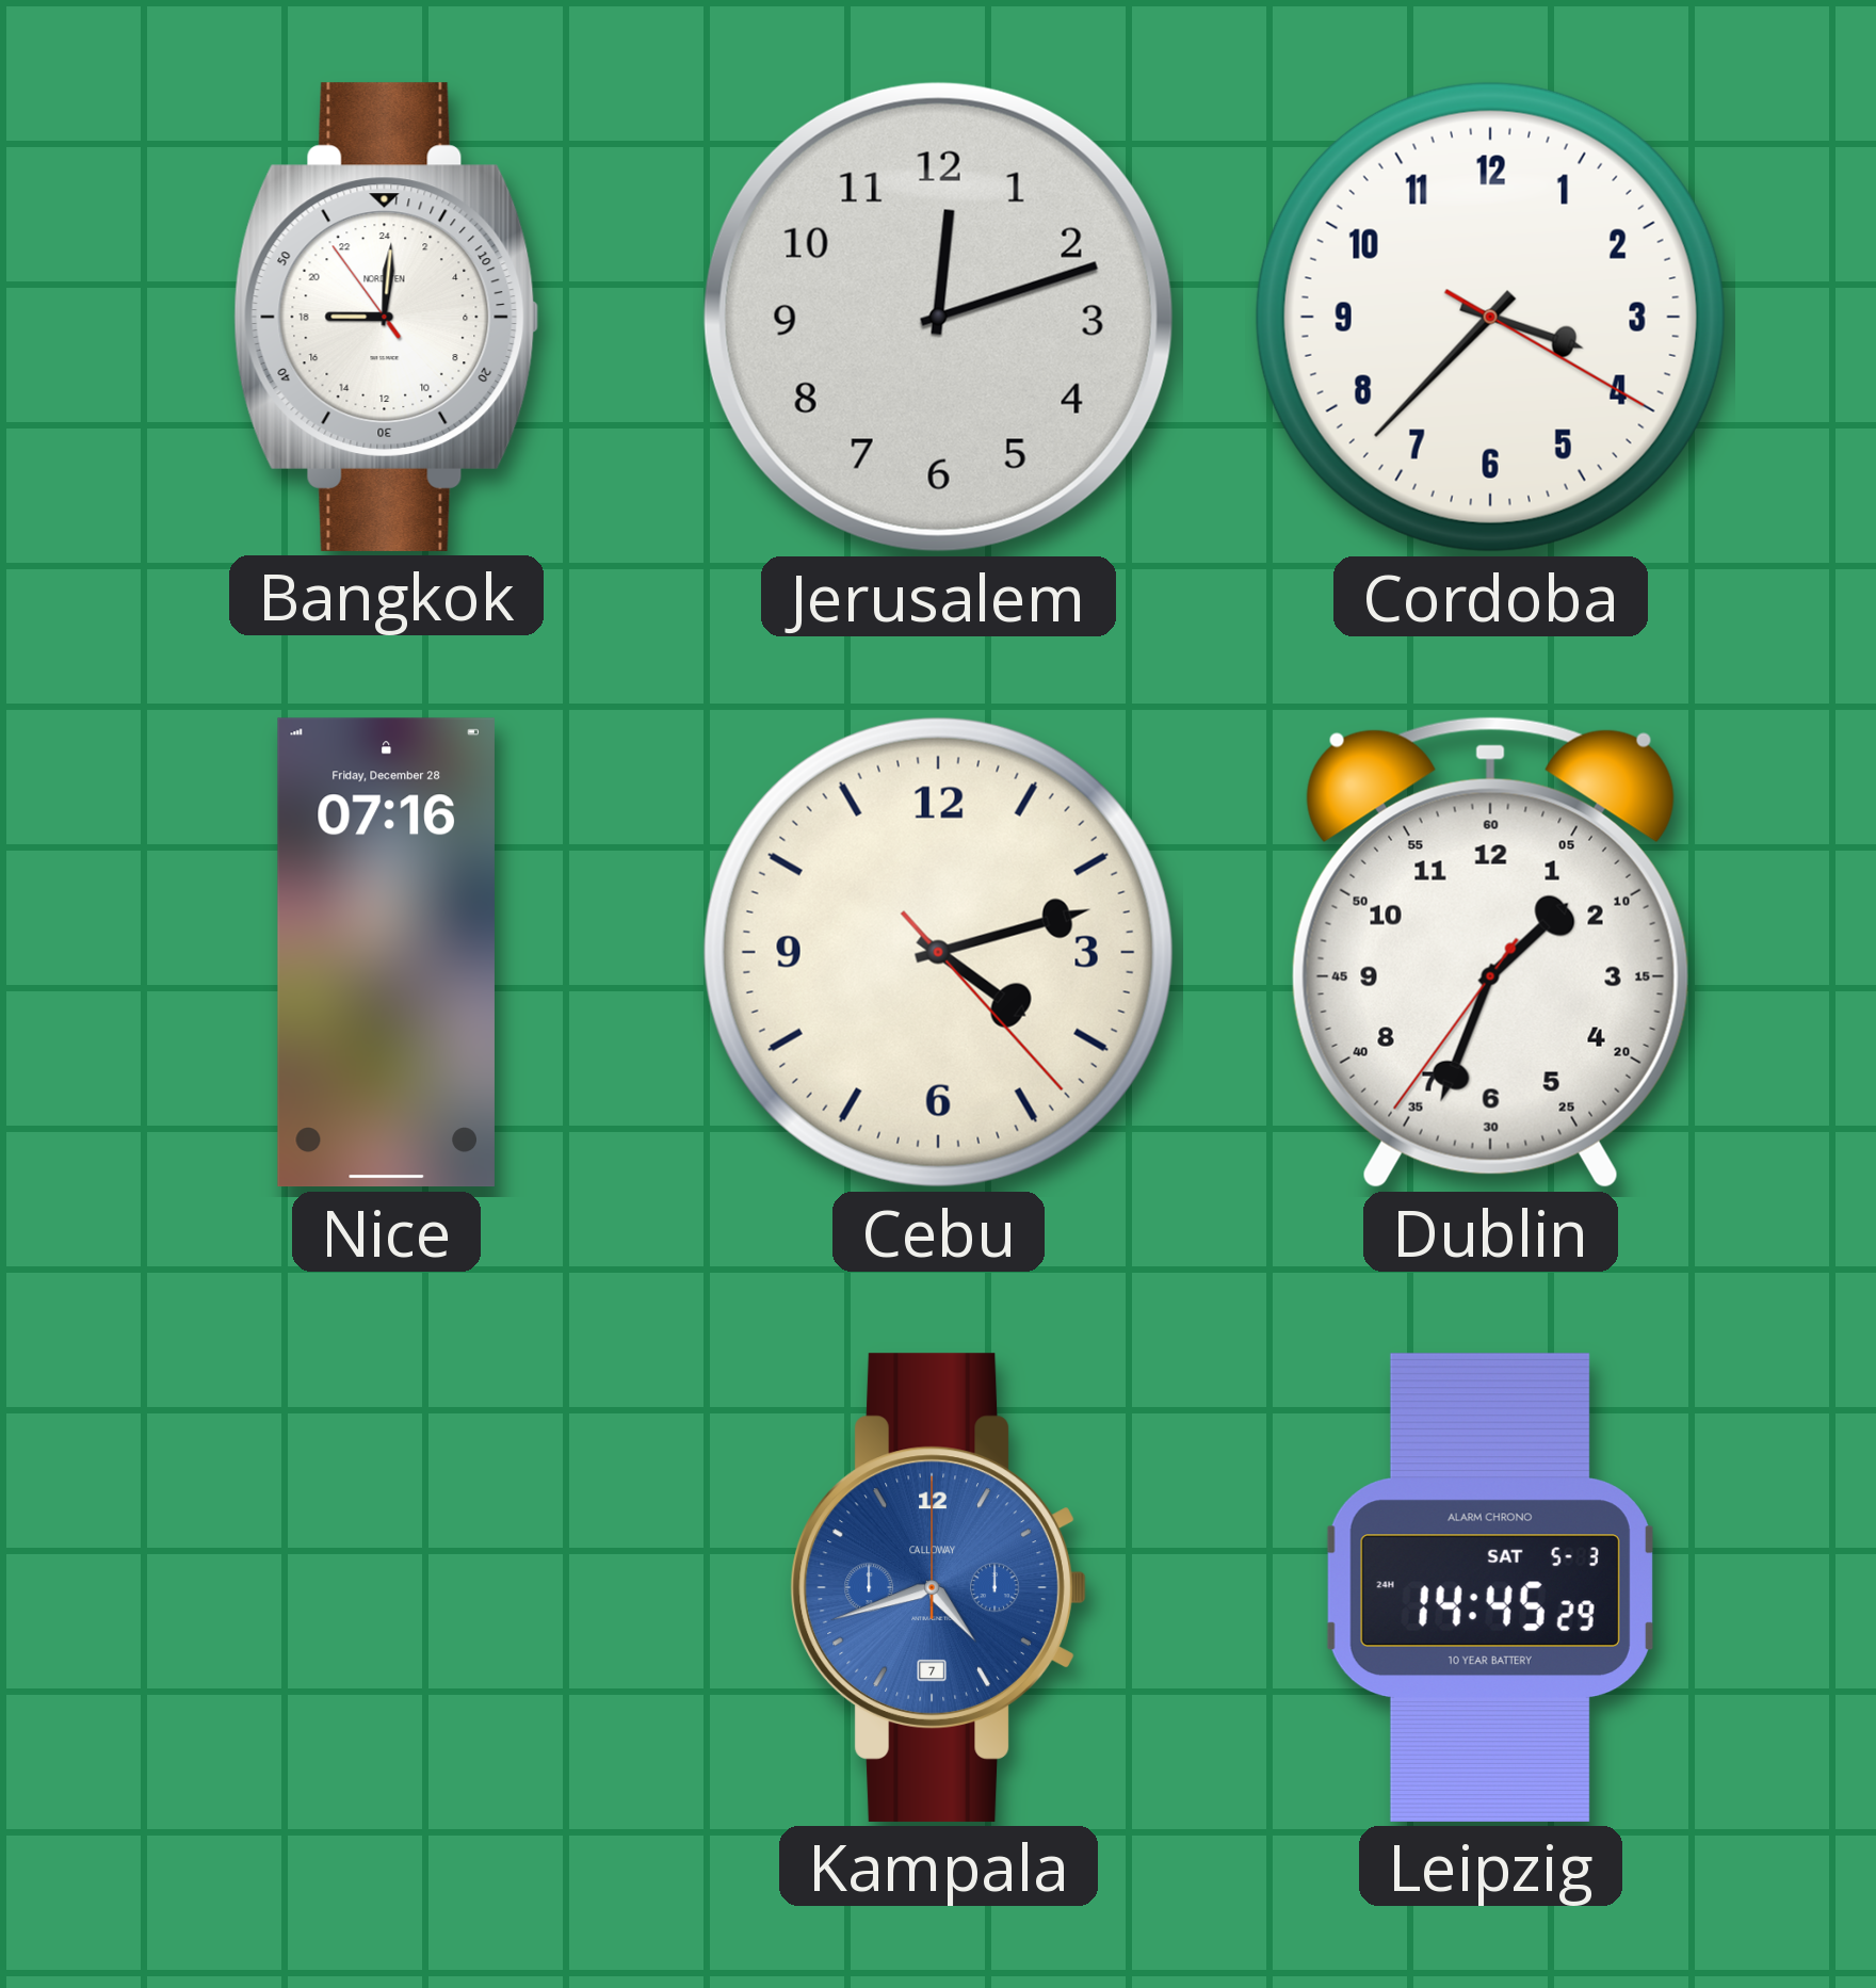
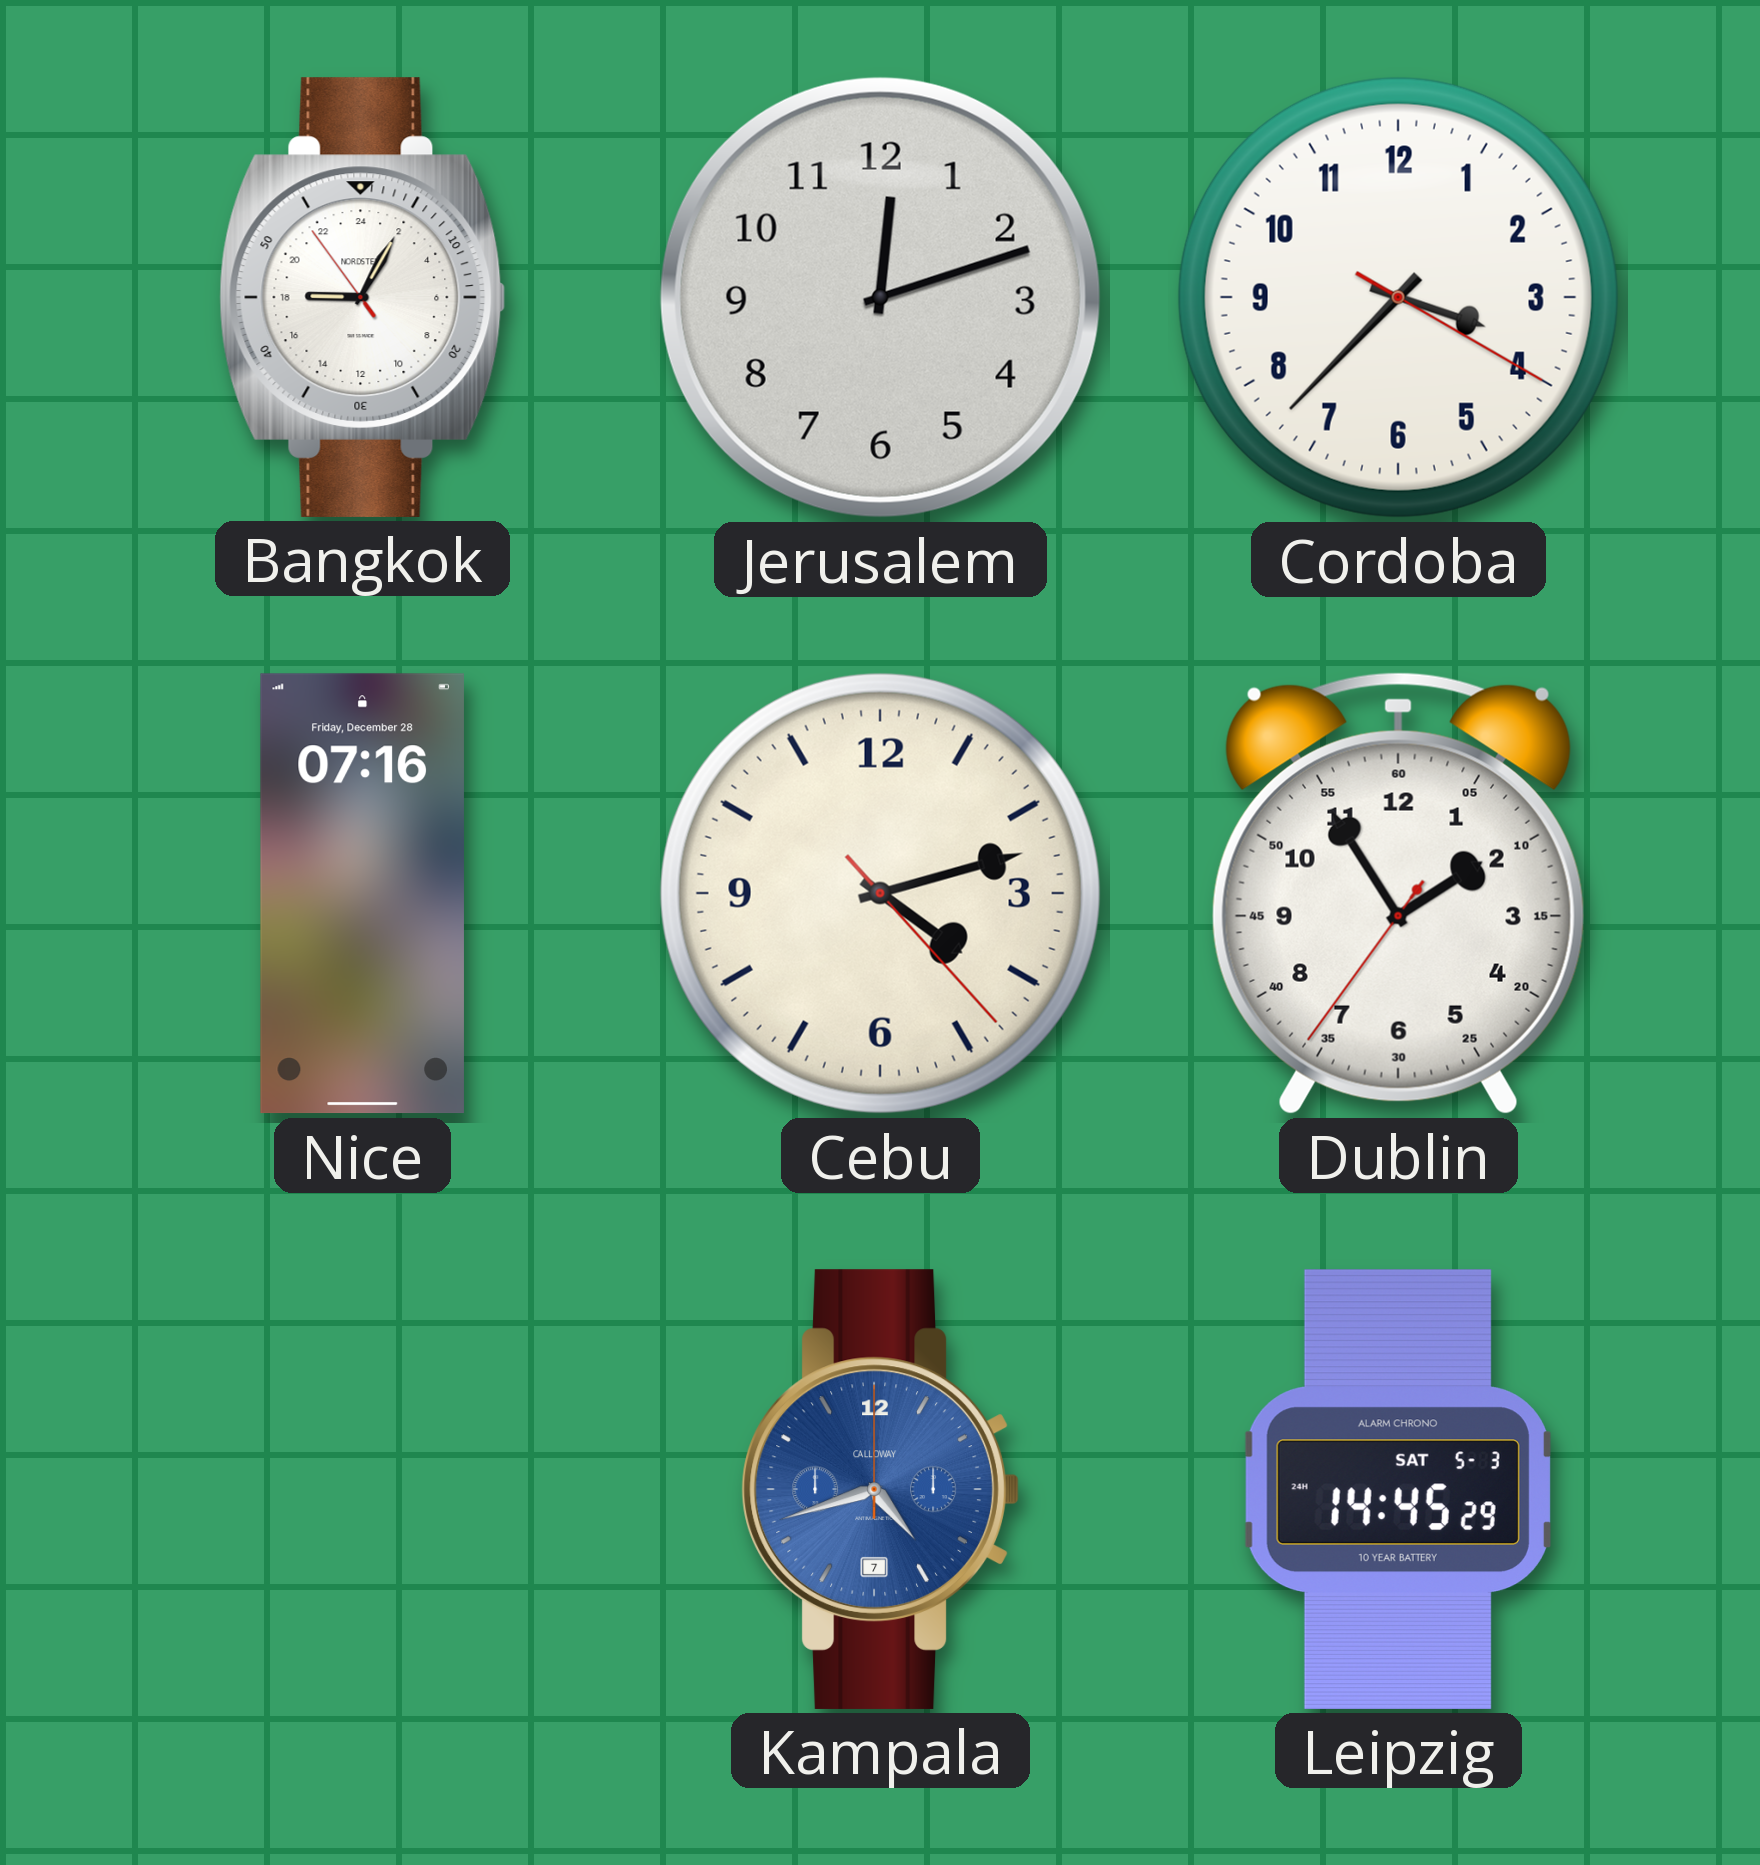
Bangkok: 18:00 -> 18:04
Dublin: 1:33 -> 1:54
